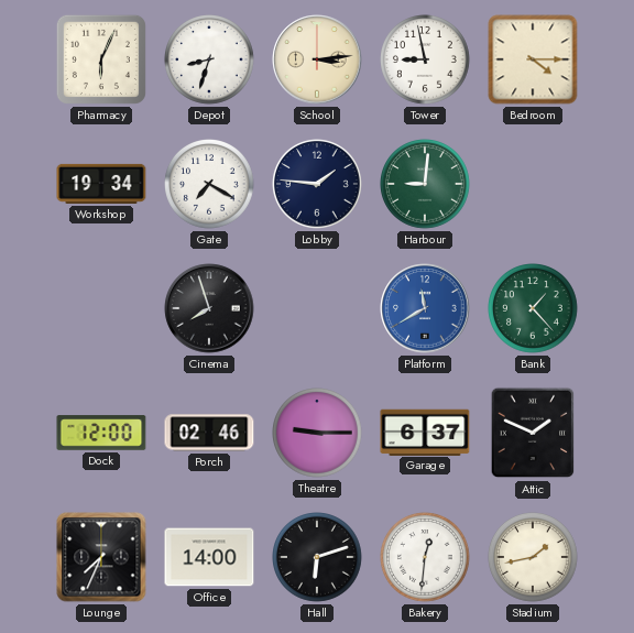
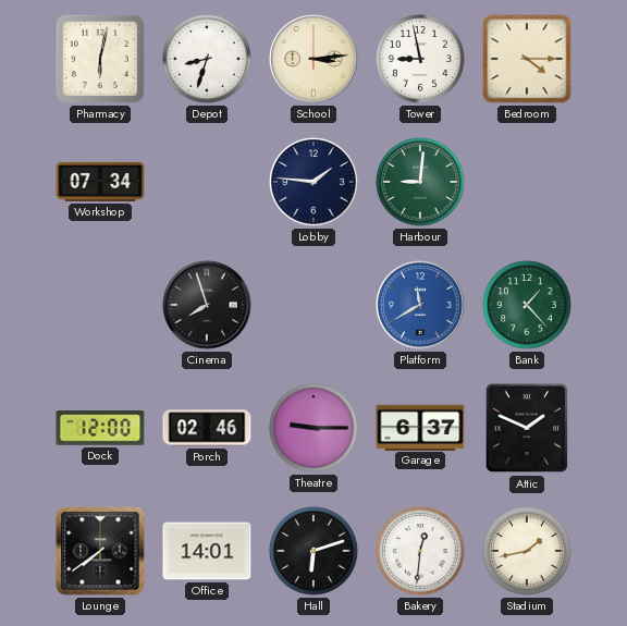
Pharmacy: 6:04 -> 6:02
Workshop: 19:34 -> 07:34
Gate: 7:20 -> none
Lounge: 7:34 -> 7:39
Office: 14:00 -> 14:01
